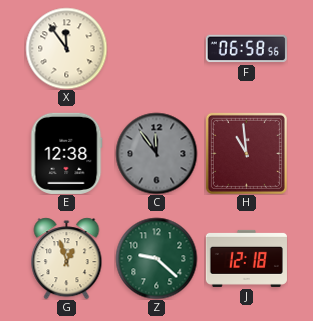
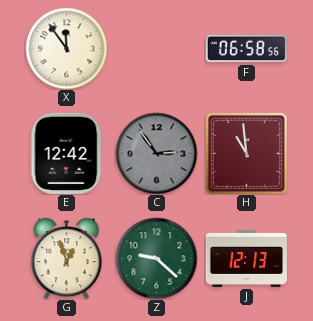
E: 12:38 -> 12:42
C: 11:54 -> 2:54
J: 12:18 -> 12:13
